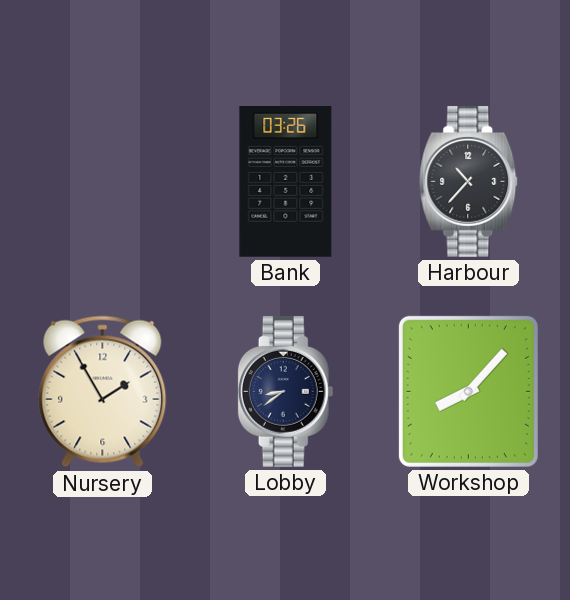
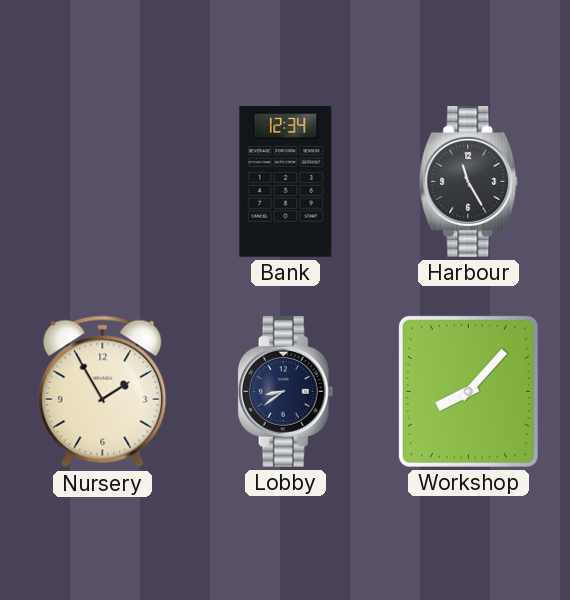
Bank: 03:26 -> 12:34
Harbour: 10:37 -> 11:25
